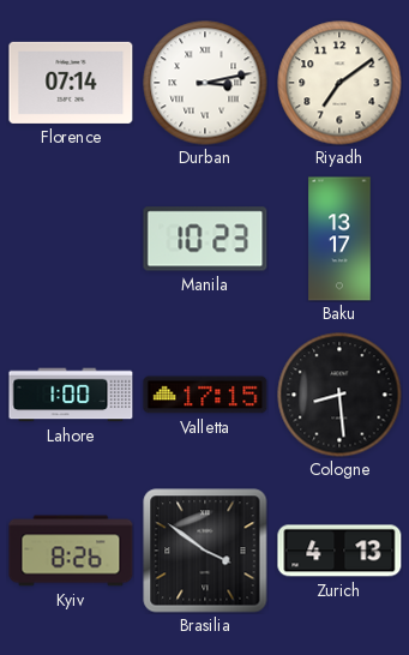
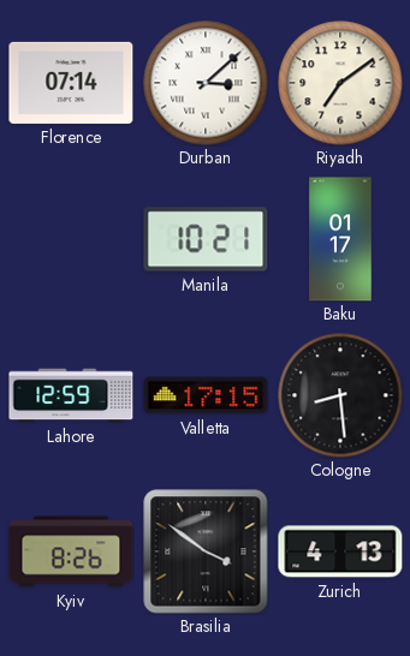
Durban: 3:13 -> 3:08
Manila: 10:23 -> 10:21
Baku: 13:17 -> 01:17
Lahore: 1:00 -> 12:59
